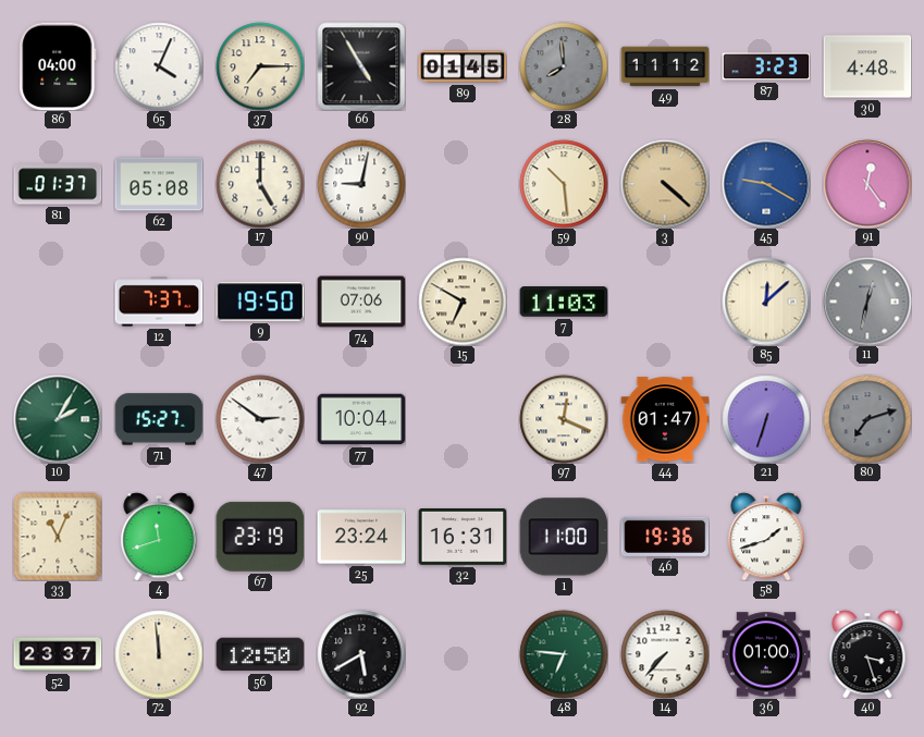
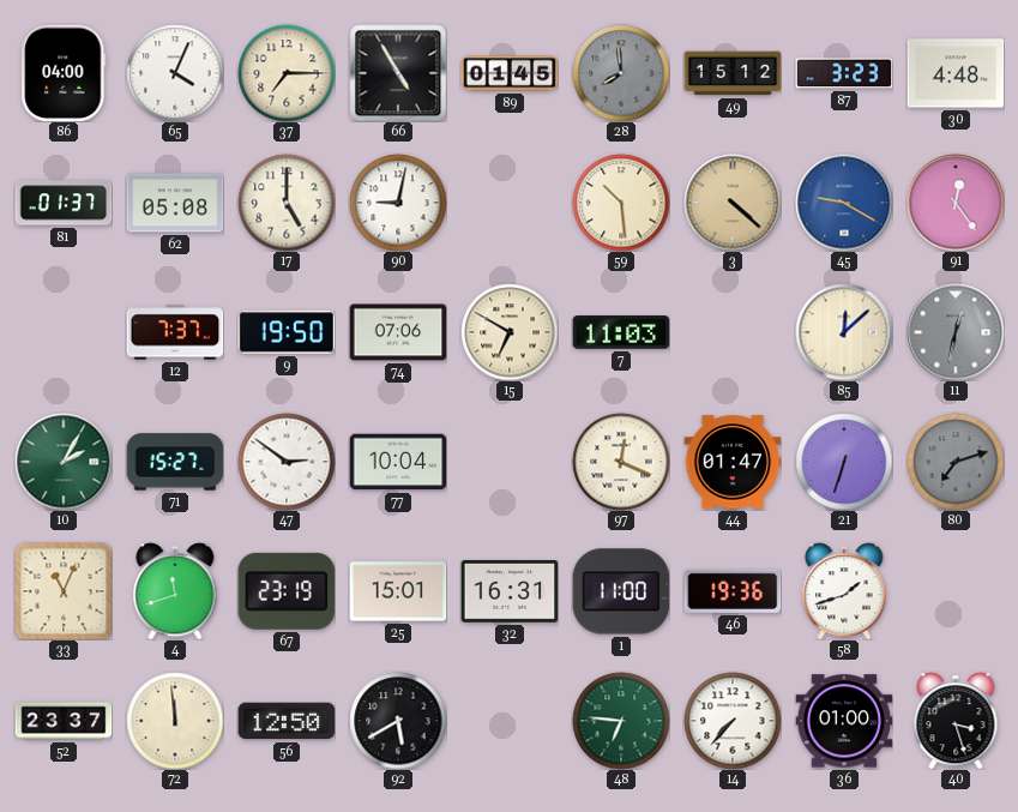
49: 11:12 -> 15:12
25: 23:24 -> 15:01
